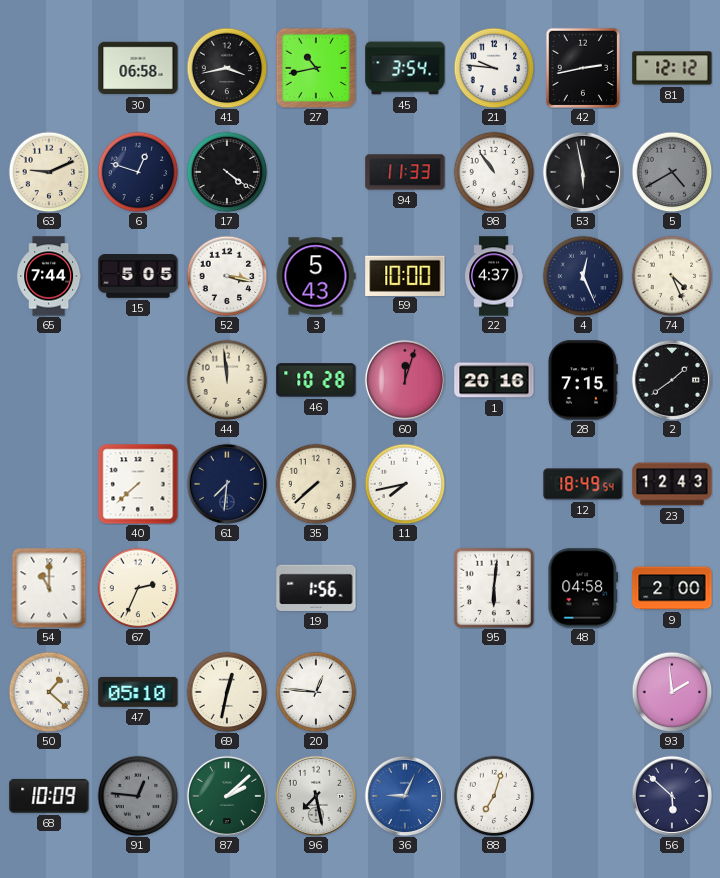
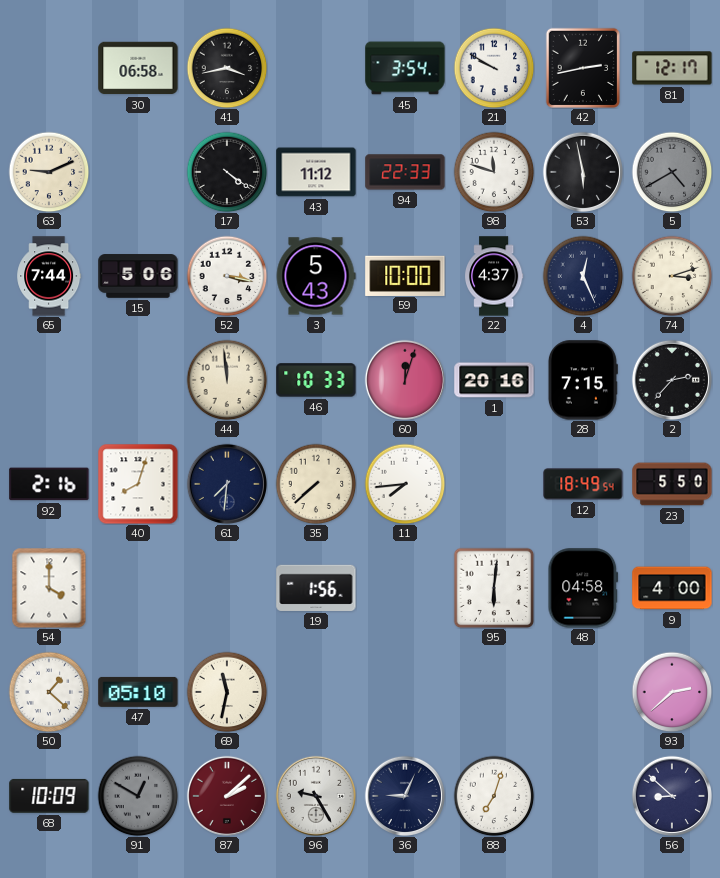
27: 10:43 -> none
21: 9:46 -> 9:50
81: 12:12 -> 12:17
6: 12:48 -> none
43: none -> 11:12
94: 11:33 -> 22:33
98: 10:54 -> 11:48
15: 5:05 -> 5:06
74: 4:26 -> 3:12
46: 10:28 -> 10:33
2: 1:39 -> 2:37
92: none -> 2:16
40: 7:38 -> 8:03
11: 7:43 -> 7:44
23: 12:43 -> 5:50
54: 11:00 -> 4:00
67: 2:34 -> none
9: 2:00 -> 4:00
69: 12:32 -> 11:32
20: 12:46 -> none
93: 1:59 -> 2:38
91: 12:46 -> 12:50
87 dial: green -> burgundy
96: 7:28 -> 9:25
36 dial: blue -> navy
56: 5:52 -> 8:52
